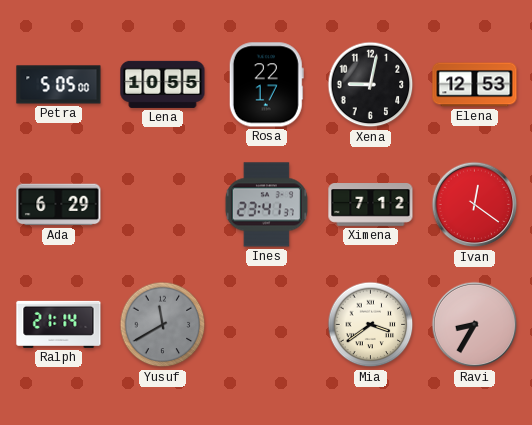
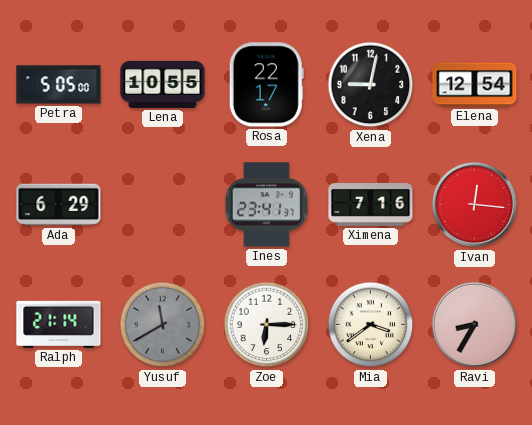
Elena: 12:53 -> 12:54
Ximena: 7:12 -> 7:16
Ivan: 12:21 -> 12:16
Zoe: none -> 6:15
